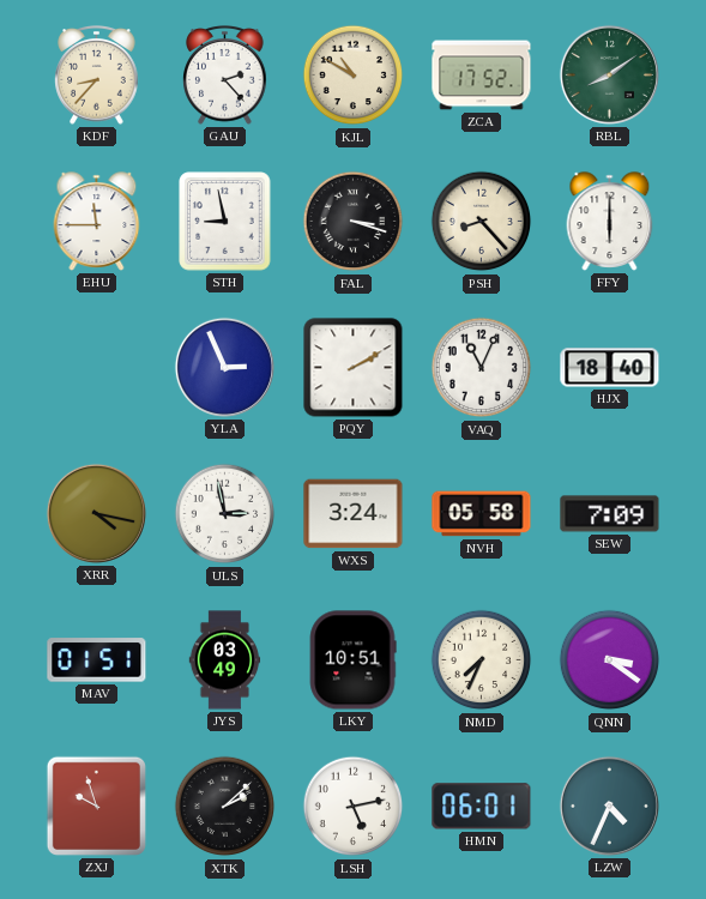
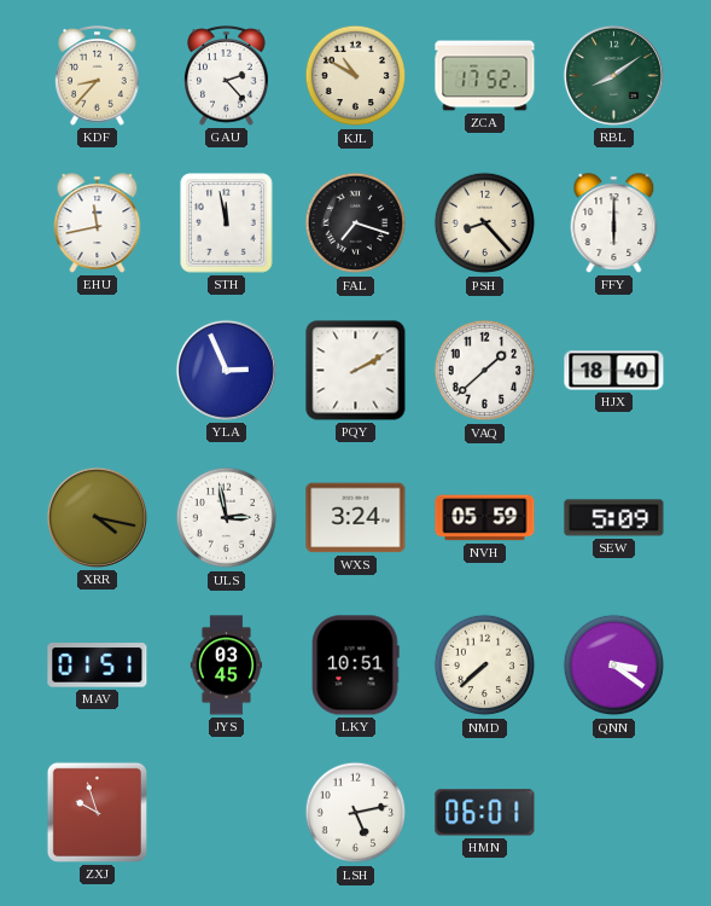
EHU: 11:45 -> 11:43
STH: 8:58 -> 11:58
FAL: 3:18 -> 7:18
VAQ: 11:04 -> 1:38
NVH: 05:58 -> 05:59
SEW: 7:09 -> 5:09
JYS: 03:49 -> 03:45
NMD: 7:34 -> 7:38
XTK: 2:08 -> none
LZW: 4:34 -> none
